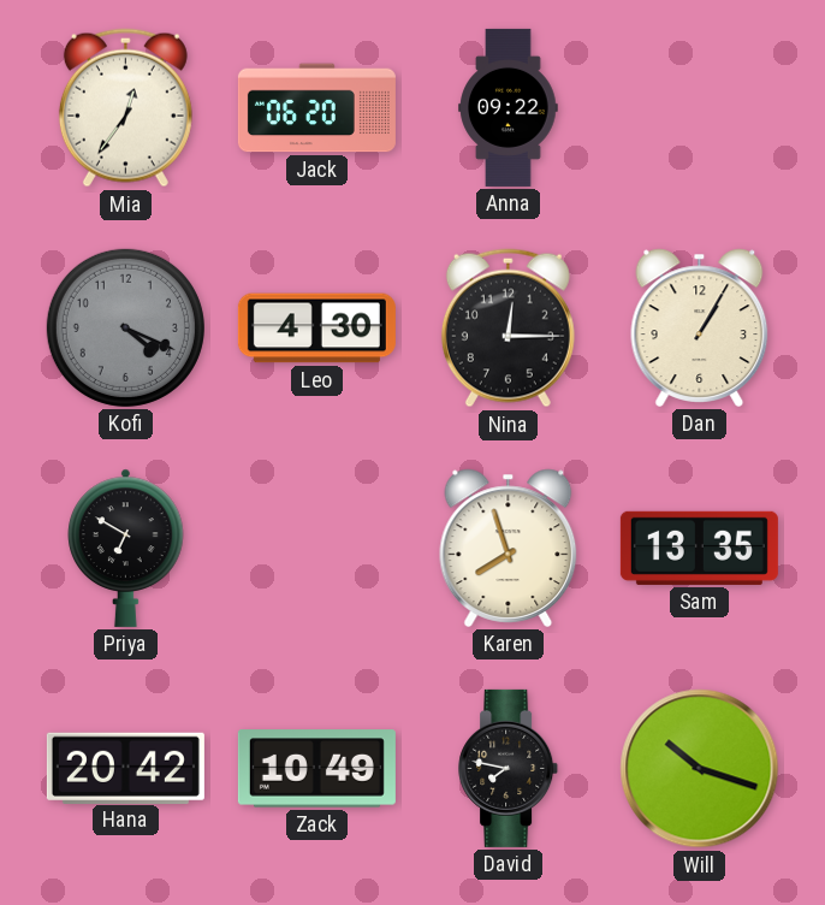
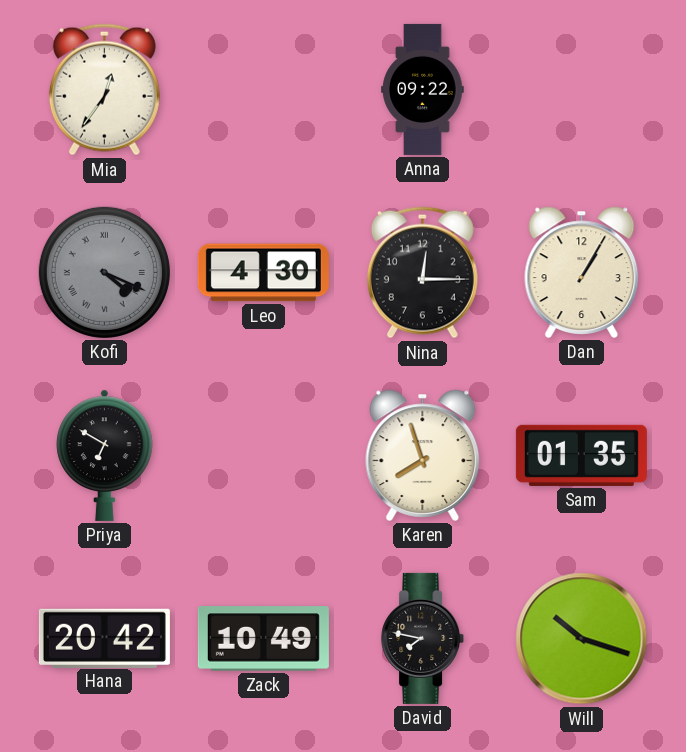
Jack: 06:20 -> none
Kofi numerals: Arabic -> Roman
Sam: 13:35 -> 01:35
